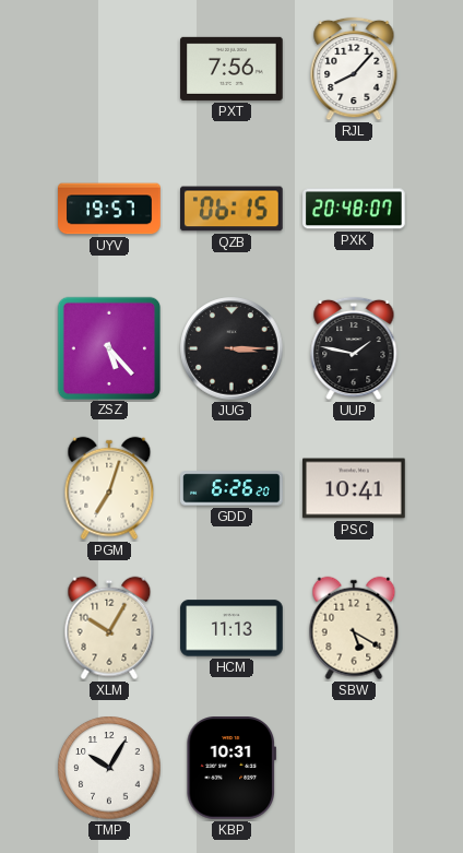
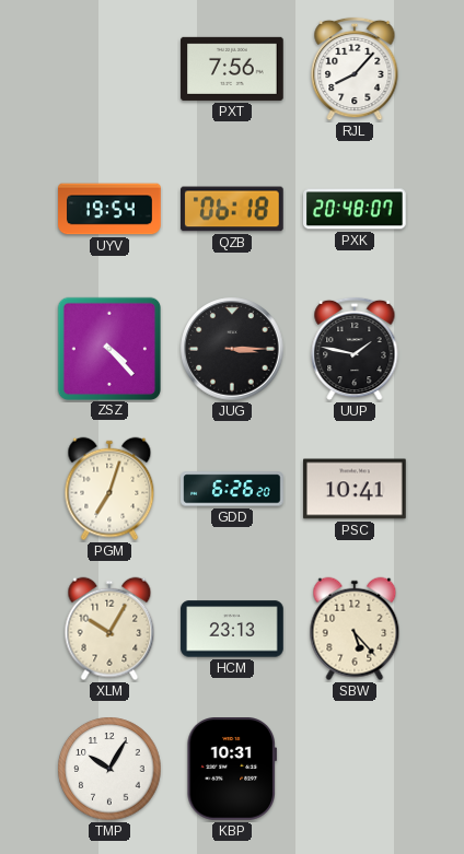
UYV: 19:57 -> 19:54
QZB: 06:15 -> 06:18
ZSZ: 5:23 -> 4:23
HCM: 11:13 -> 23:13
SBW: 5:20 -> 5:23
